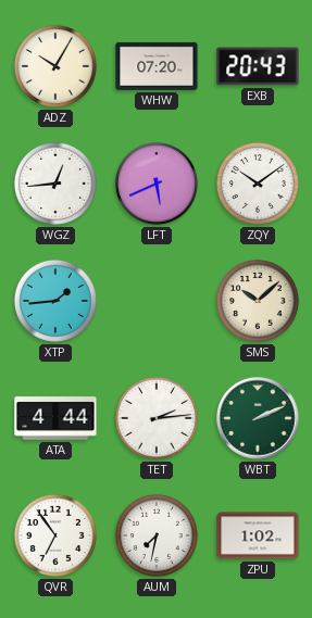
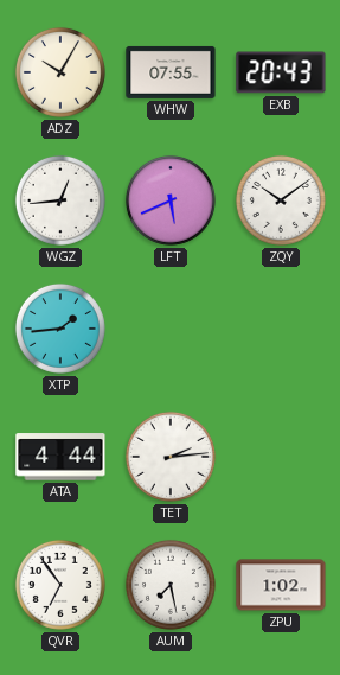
WHW: 07:20 -> 07:55
SMS: 10:08 -> none
WBT: 2:11 -> none
AUM: 7:32 -> 7:28
